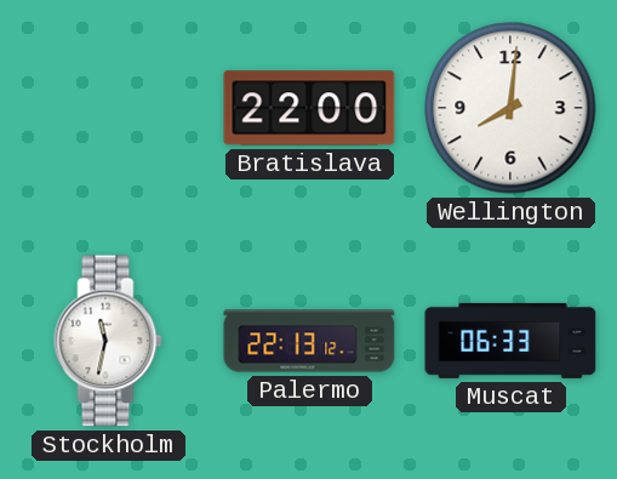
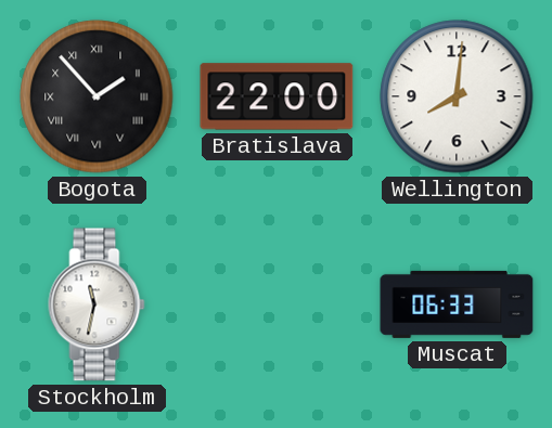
Bogota: none -> 1:53
Palermo: 22:13 -> none
